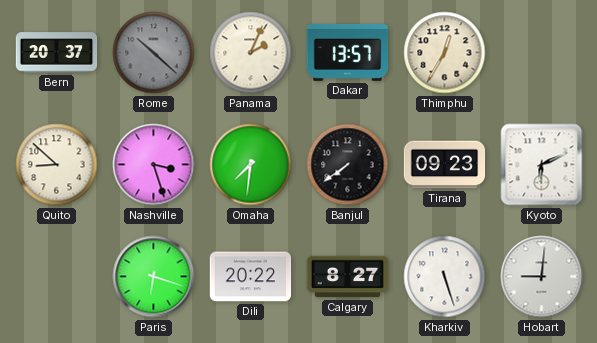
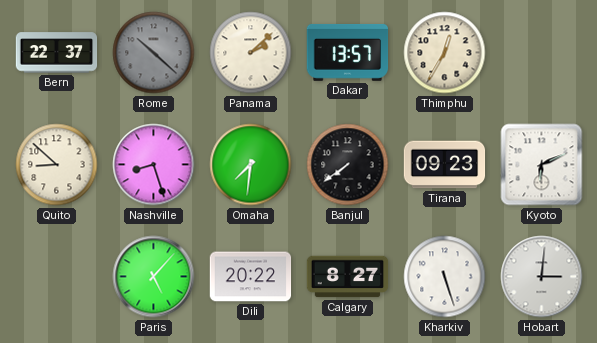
Bern: 20:37 -> 22:37
Panama: 2:04 -> 2:08
Nashville: 3:27 -> 8:27
Paris: 6:18 -> 5:07
Hobart: 9:01 -> 3:01
